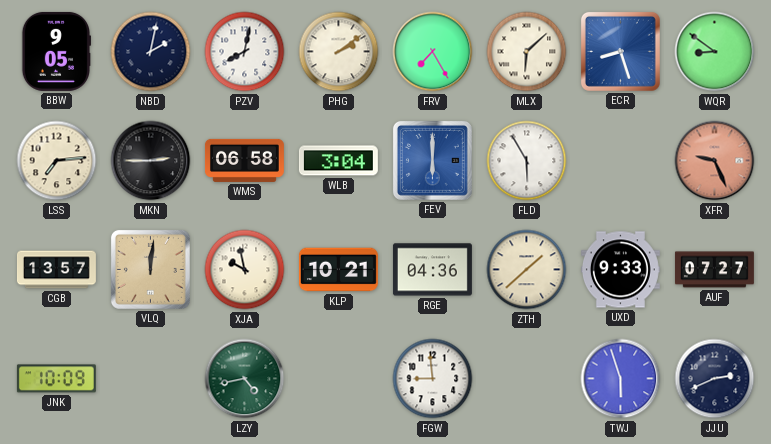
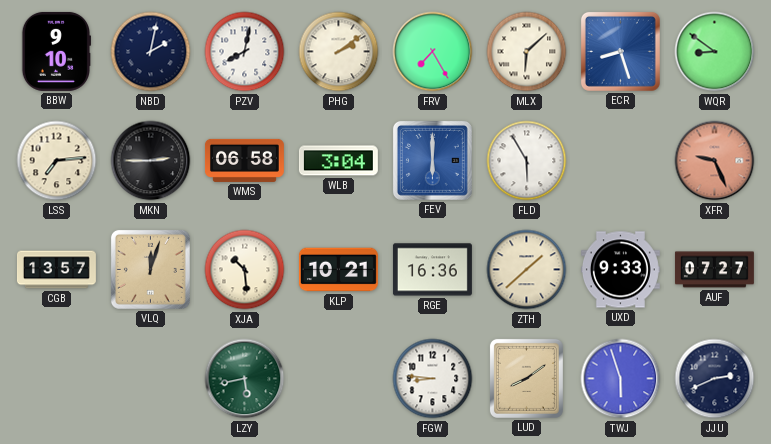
BBW: 9:05 -> 9:10
VLQ: 12:01 -> 12:03
XJA: 9:58 -> 10:29
RGE: 04:36 -> 16:36
JNK: 10:09 -> none
LZY: 4:43 -> 5:43
FGW: 8:59 -> 8:46
LUD: none -> 8:09
